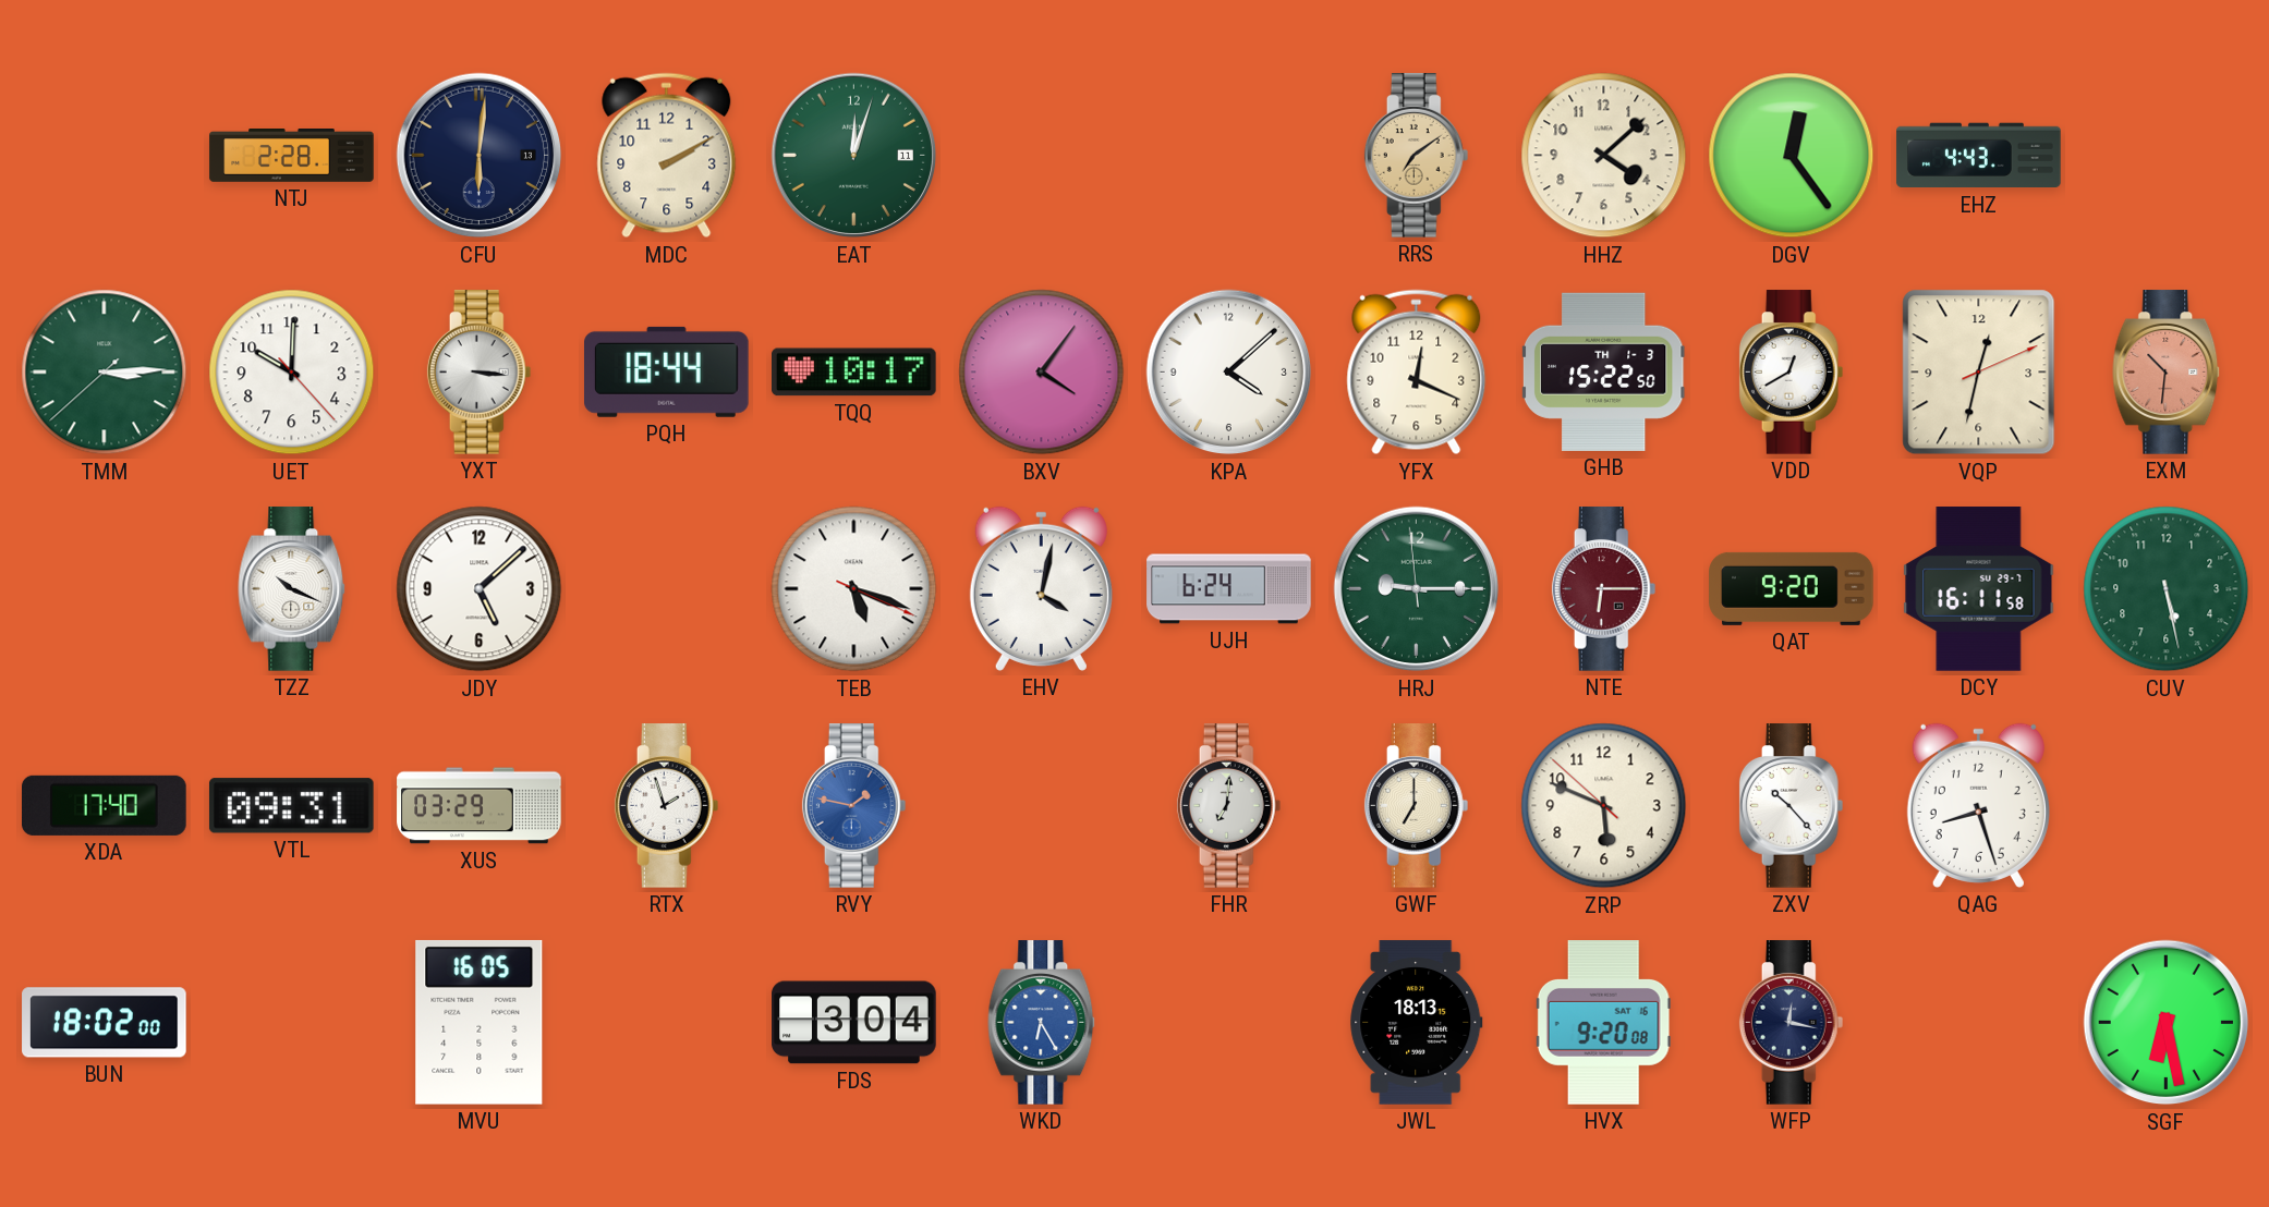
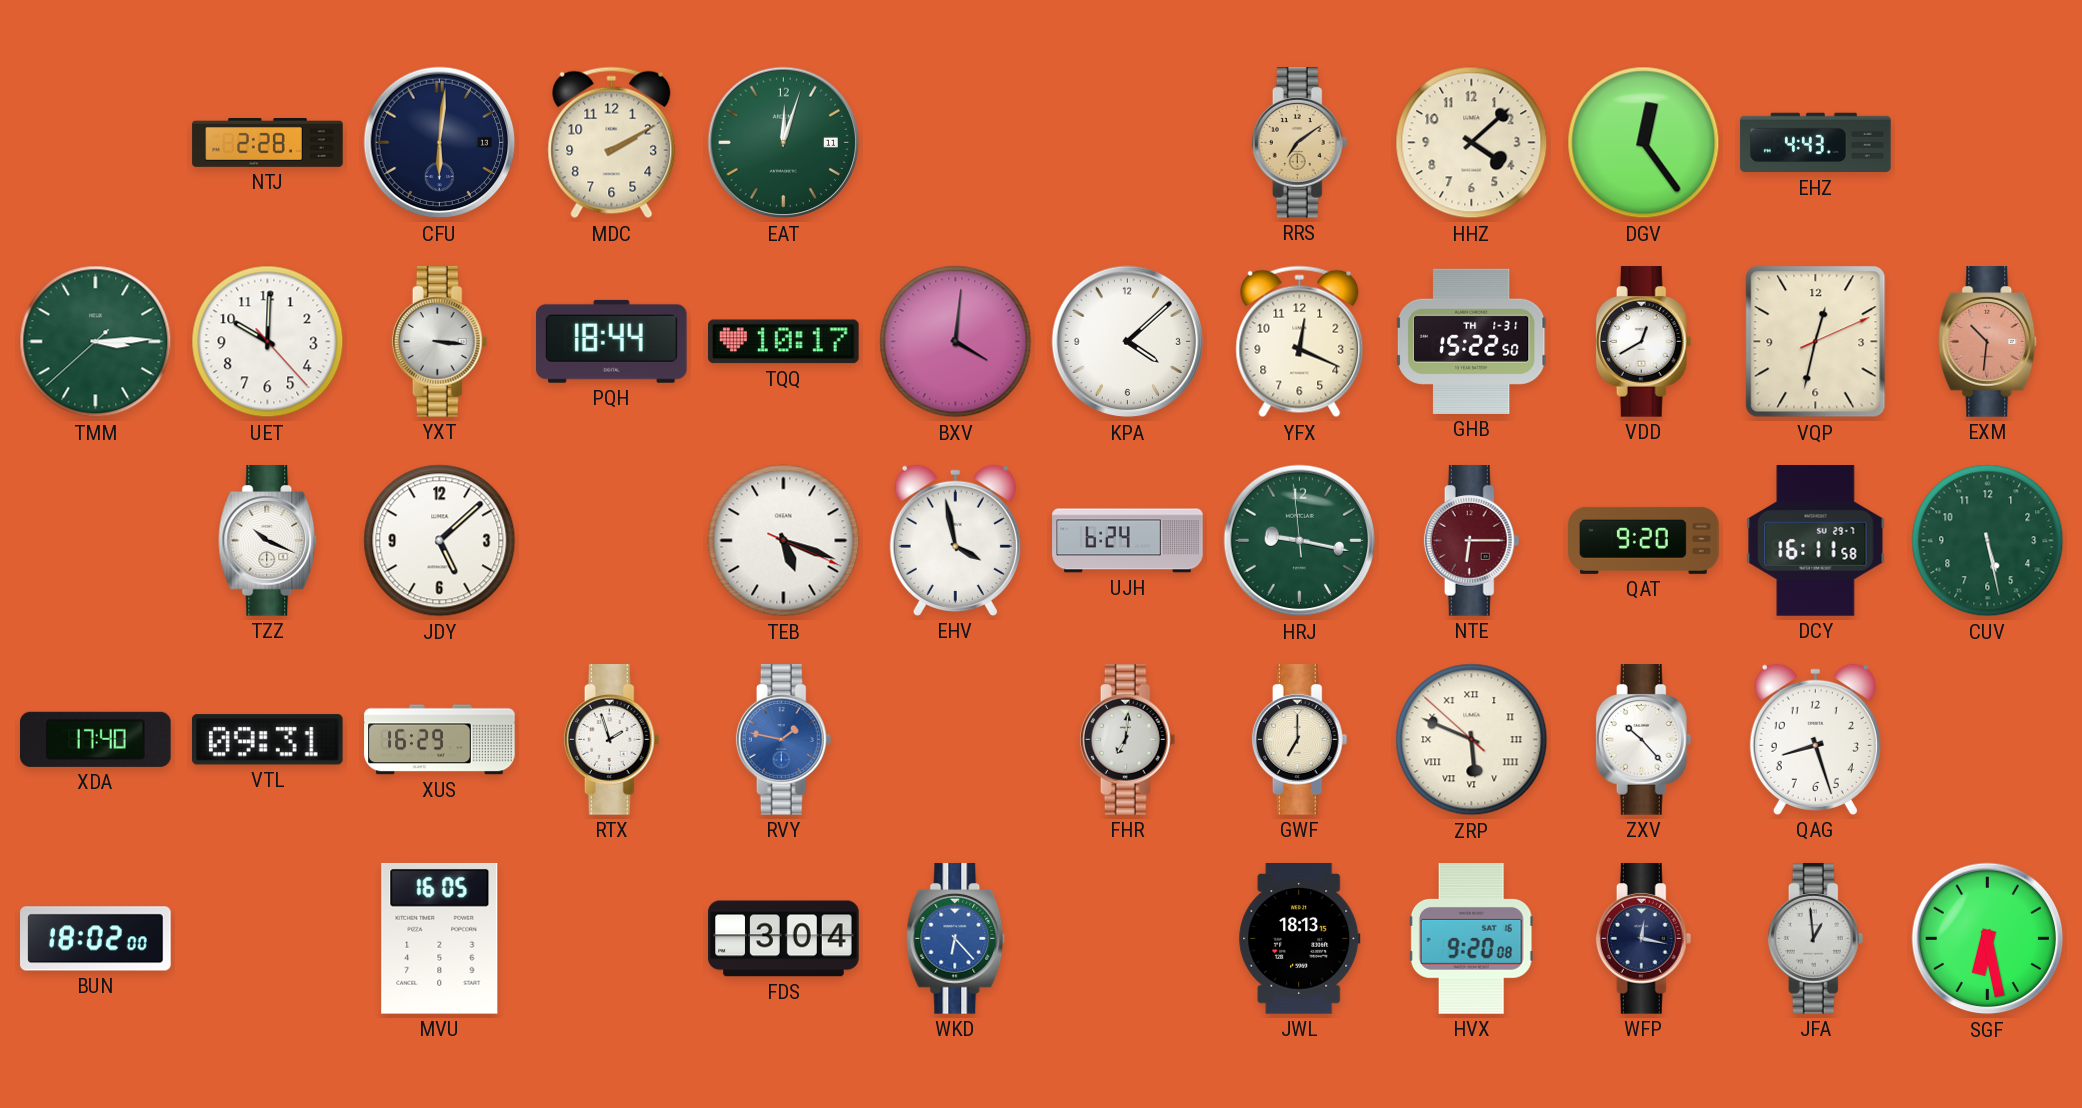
BXV: 4:06 -> 4:01
GHB date: TH 1-3 -> TH 1-31
EHV: 4:02 -> 3:58
HRJ: 9:14 -> 9:16
XUS: 03:29 -> 16:29
ZRP numerals: Arabic -> Roman
WKD: 6:25 -> 6:23
JFA: none -> 12:59
